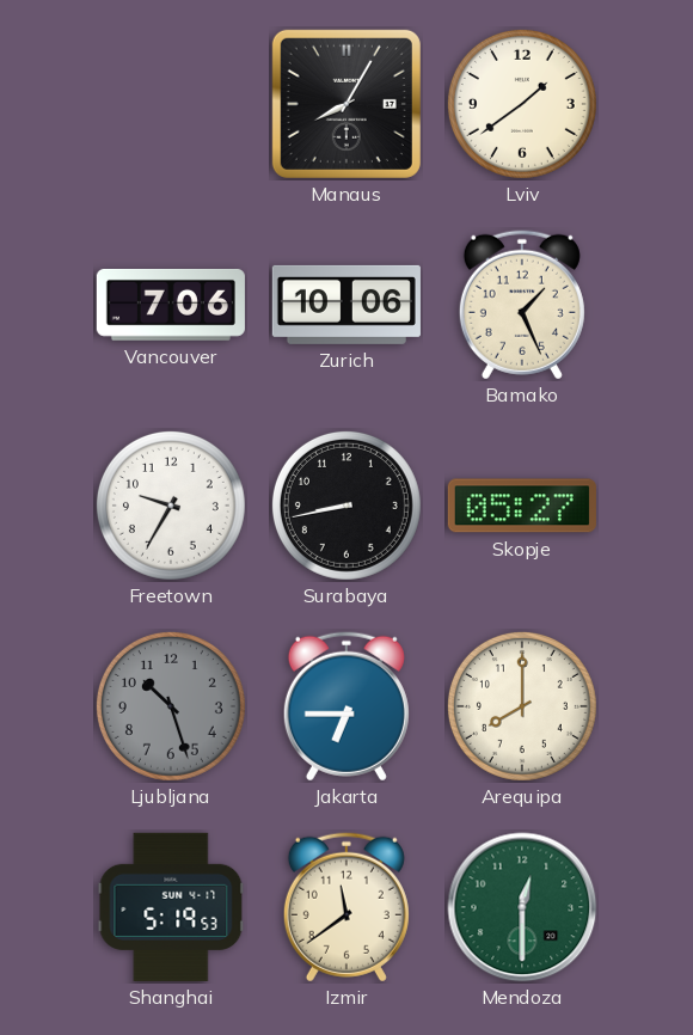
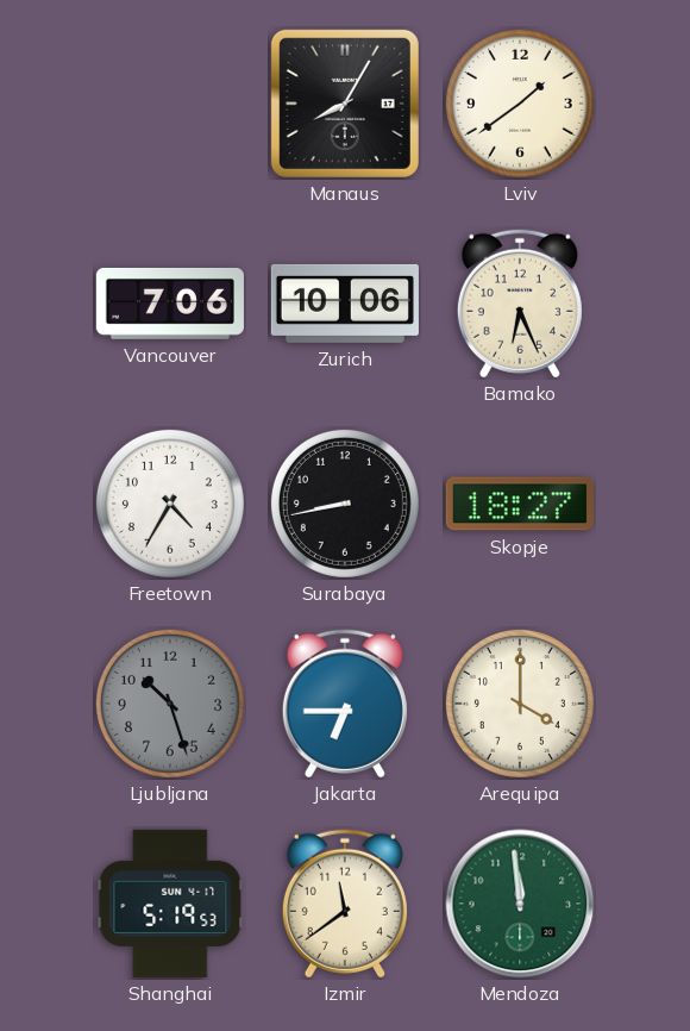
Bamako: 1:26 -> 6:26
Freetown: 9:35 -> 4:35
Skopje: 05:27 -> 18:27
Arequipa: 8:00 -> 4:00
Mendoza: 12:30 -> 11:59
